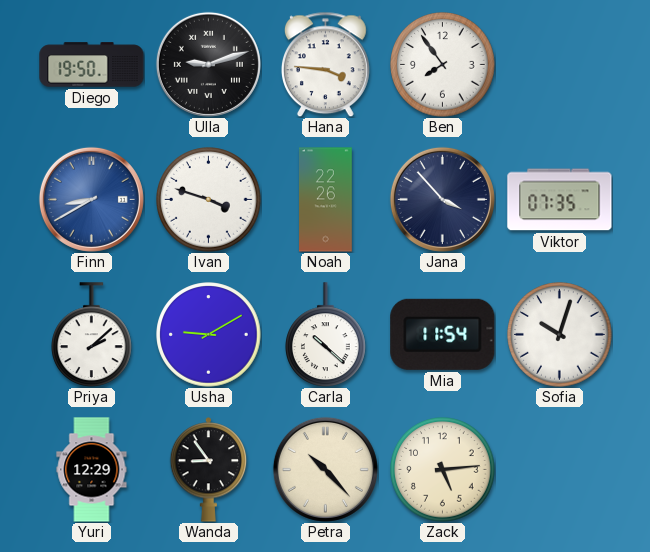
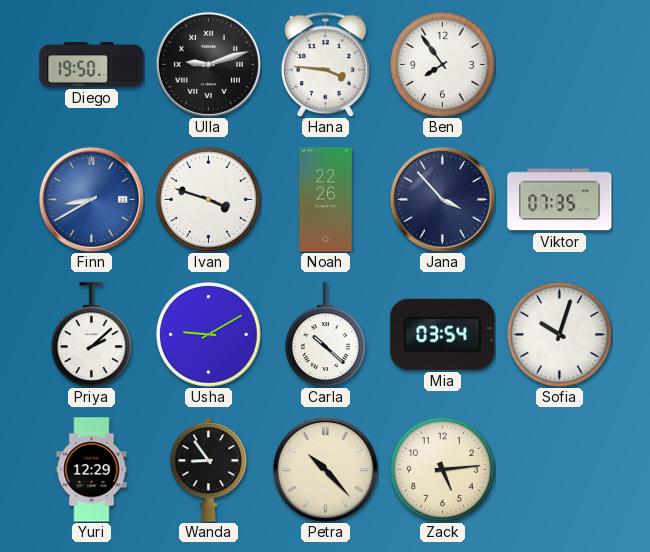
Mia: 11:54 -> 03:54
